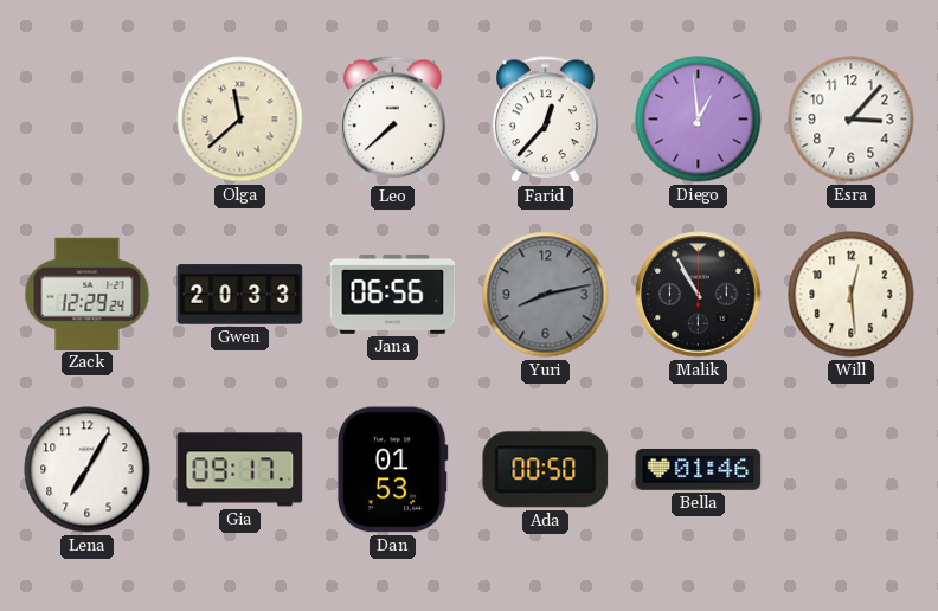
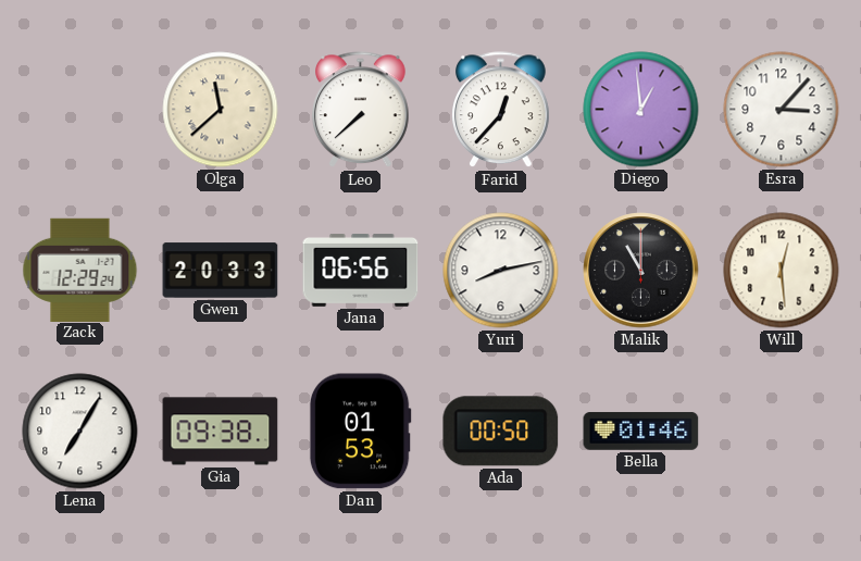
Yuri dial: grey -> white
Malik: 10:55 -> 11:00
Gia: 09:17 -> 09:38
